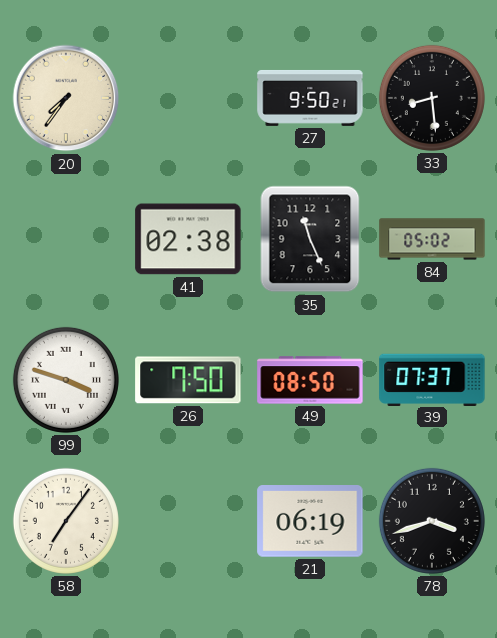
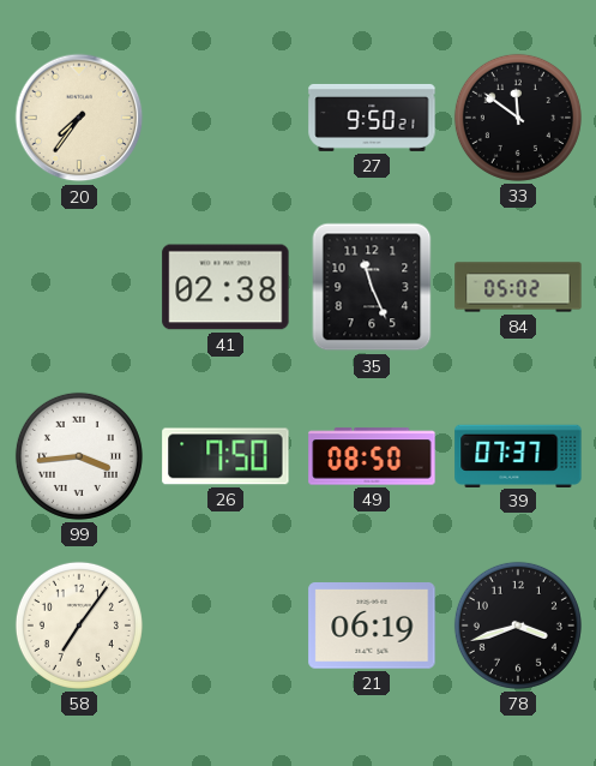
33: 8:29 -> 11:51
99: 3:48 -> 3:44
